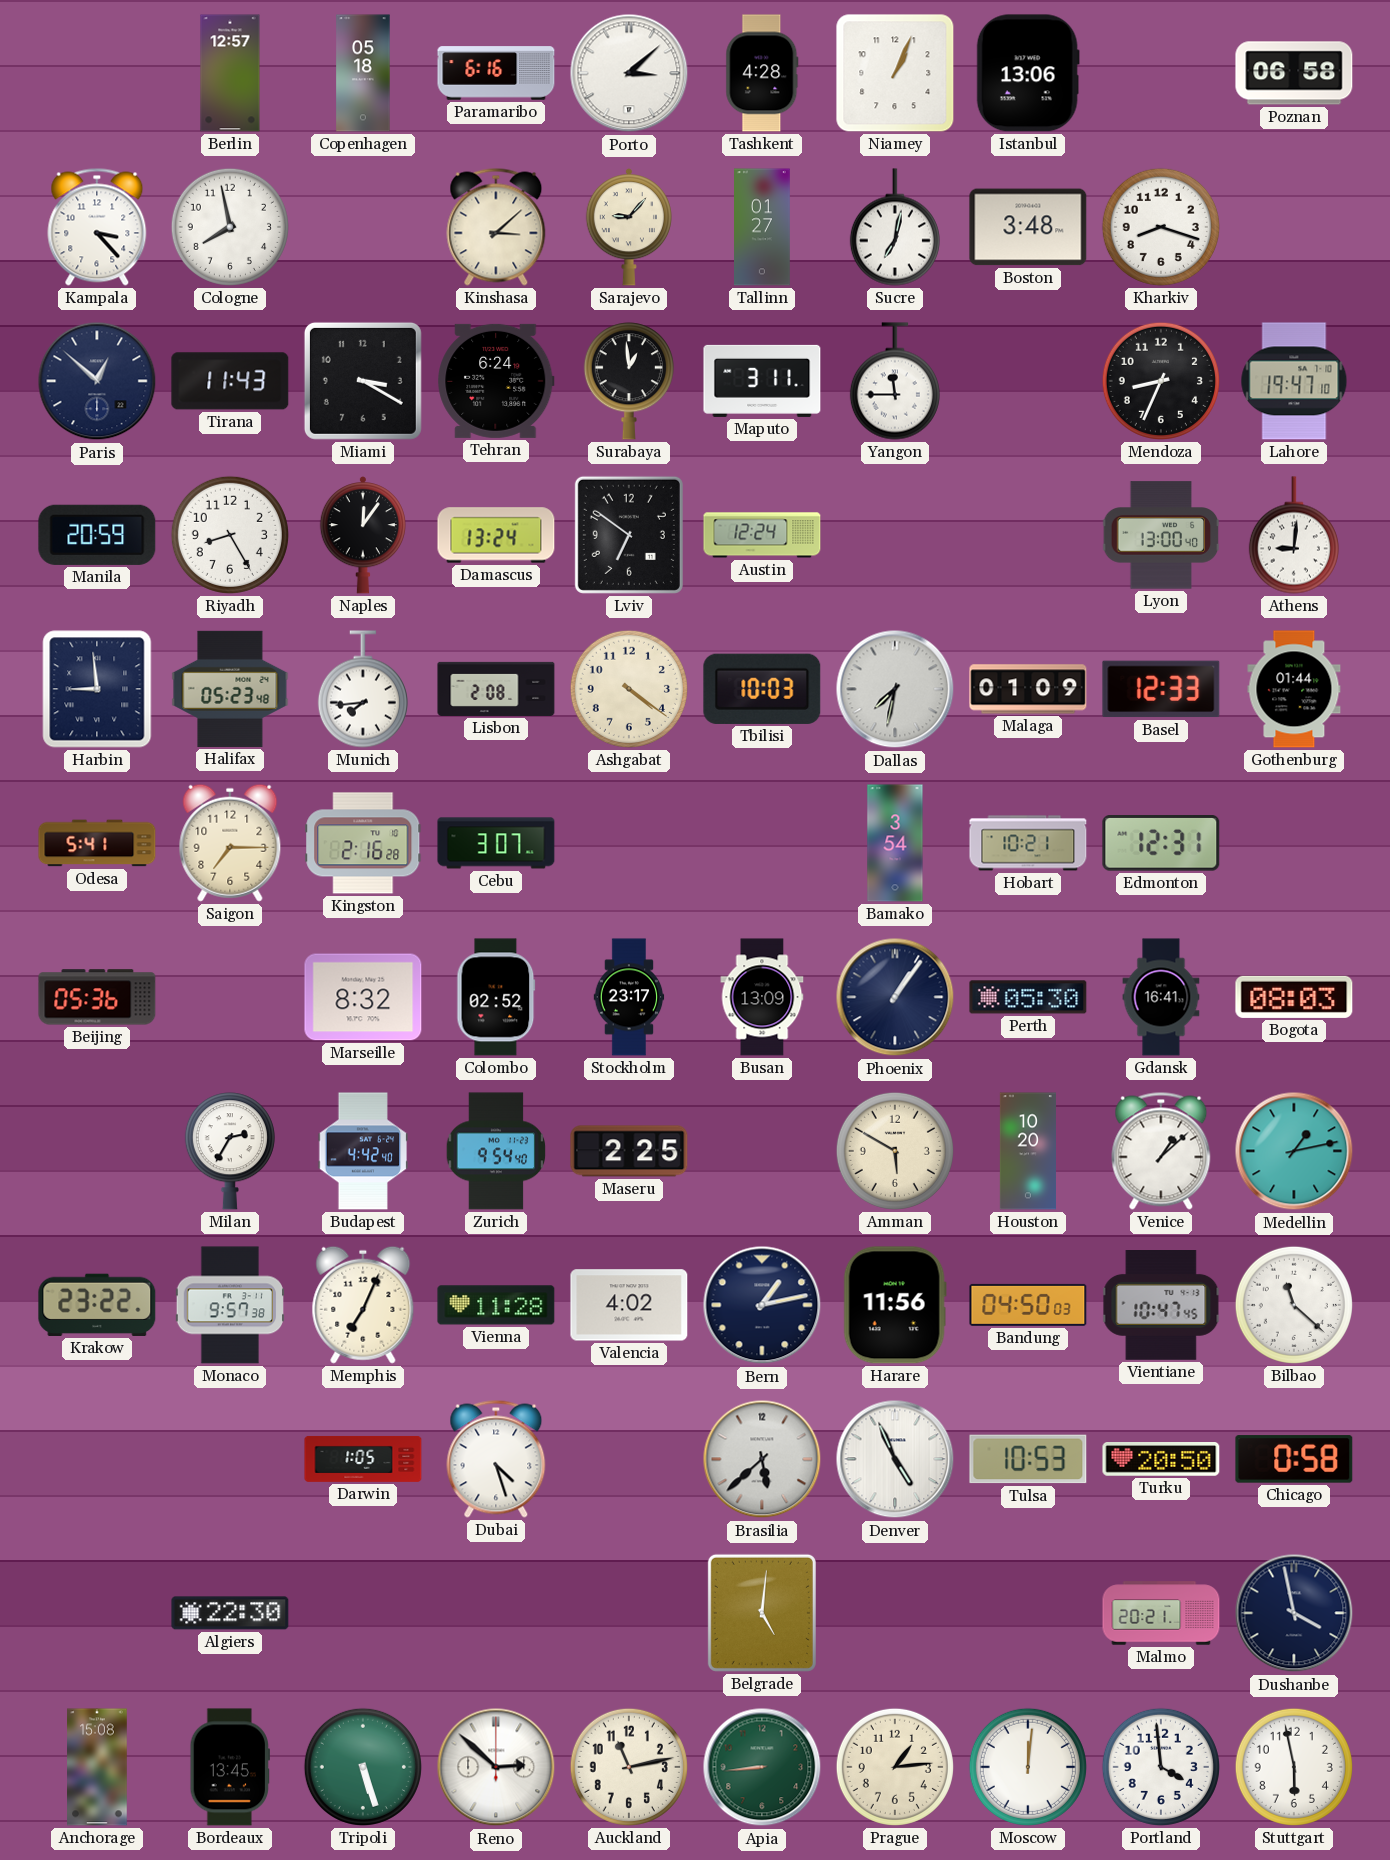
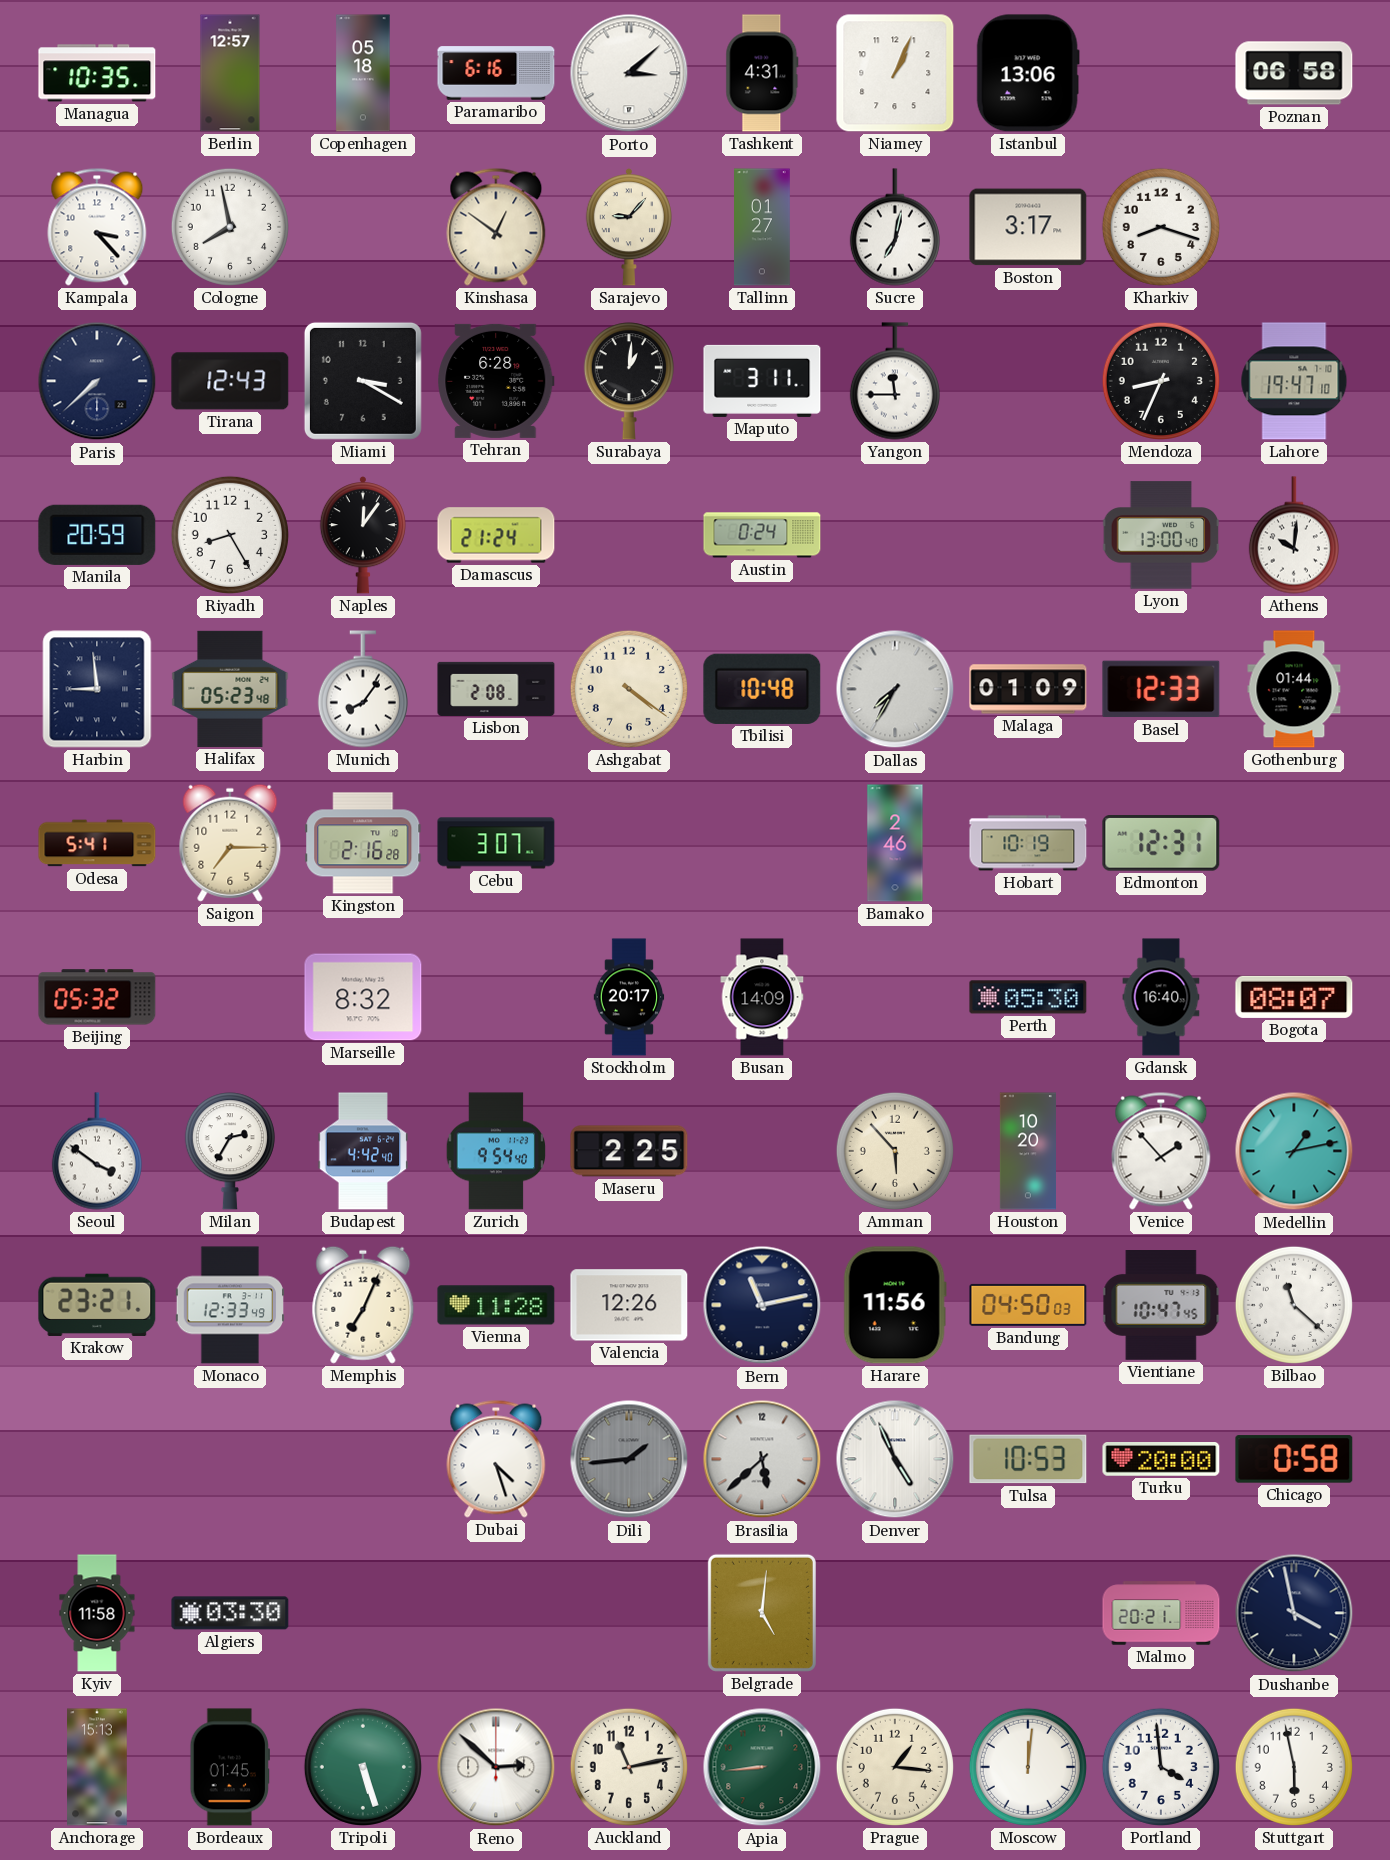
Managua: none -> 10:35
Tashkent: 4:28 -> 4:31
Kinshasa: 3:08 -> 12:51
Boston: 3:48 -> 3:17
Paris: 12:52 -> 7:38
Tirana: 11:43 -> 12:43
Tehran: 6:24 -> 6:28
Surabaya: 12:59 -> 1:01
Damascus: 13:24 -> 21:24
Lviv: 6:51 -> none
Austin: 12:24 -> 0:24
Athens: 9:01 -> 10:01
Munich: 7:44 -> 8:06
Tbilisi: 10:03 -> 10:48
Dallas: 7:32 -> 7:35
Bamako: 3:54 -> 2:46
Hobart: 10:21 -> 10:19
Beijing: 05:36 -> 05:32
Colombo: 02:52 -> none
Stockholm: 23:17 -> 20:17
Busan: 13:09 -> 14:09
Phoenix: 1:06 -> none
Gdansk: 16:41 -> 16:40
Bogota: 08:03 -> 08:07
Seoul: none -> 3:51
Amman: 5:50 -> 5:53
Venice: 1:08 -> 1:53
Krakow: 23:22 -> 23:21
Monaco: 9:57 -> 12:33
Valencia: 4:02 -> 12:26
Bern: 1:13 -> 11:13
Darwin: 1:05 -> none
Dili: none -> 1:44
Turku: 20:50 -> 20:00
Kyiv: none -> 11:58
Algiers: 22:30 -> 03:30
Anchorage: 15:08 -> 15:13
Bordeaux: 13:45 -> 01:45
Prague: 1:14 -> 1:16
